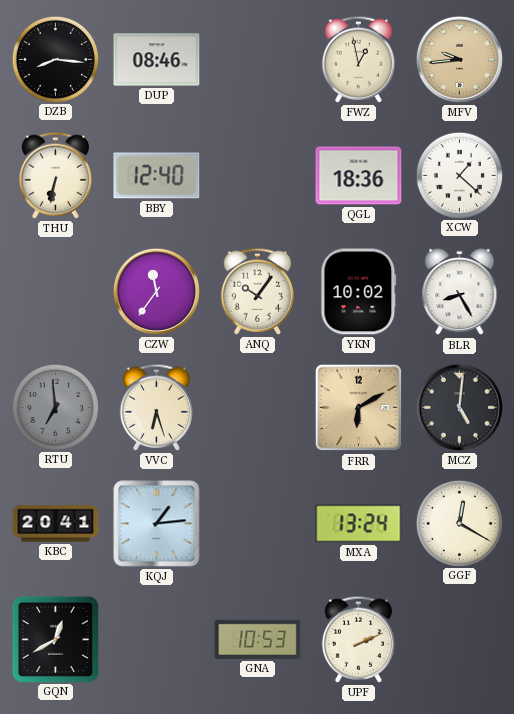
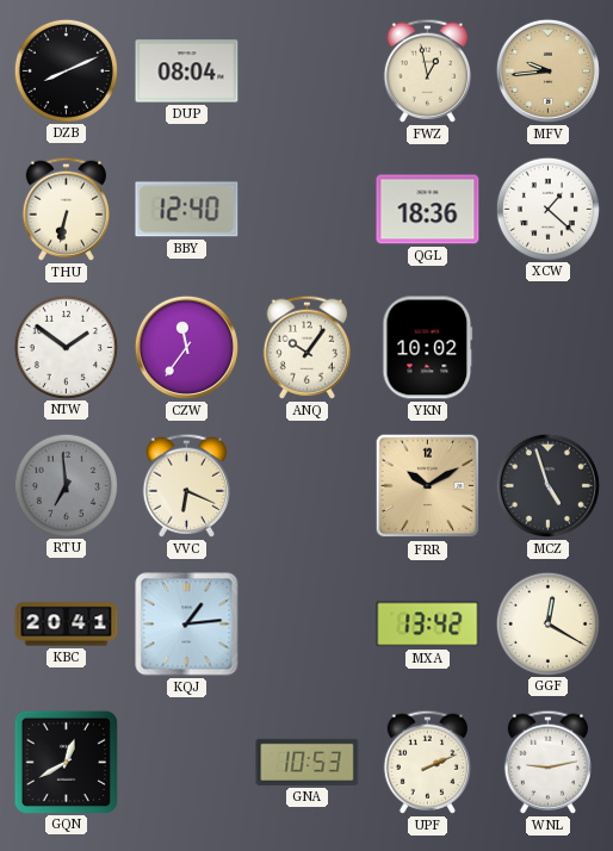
DZB: 8:16 -> 8:11
DUP: 08:46 -> 08:04
NTW: none -> 1:51
BLR: 8:25 -> none
VVC: 6:27 -> 6:19
FRR: 6:10 -> 10:10
MCZ: 5:01 -> 4:57
MXA: 13:24 -> 13:42
WNL: none -> 9:13
